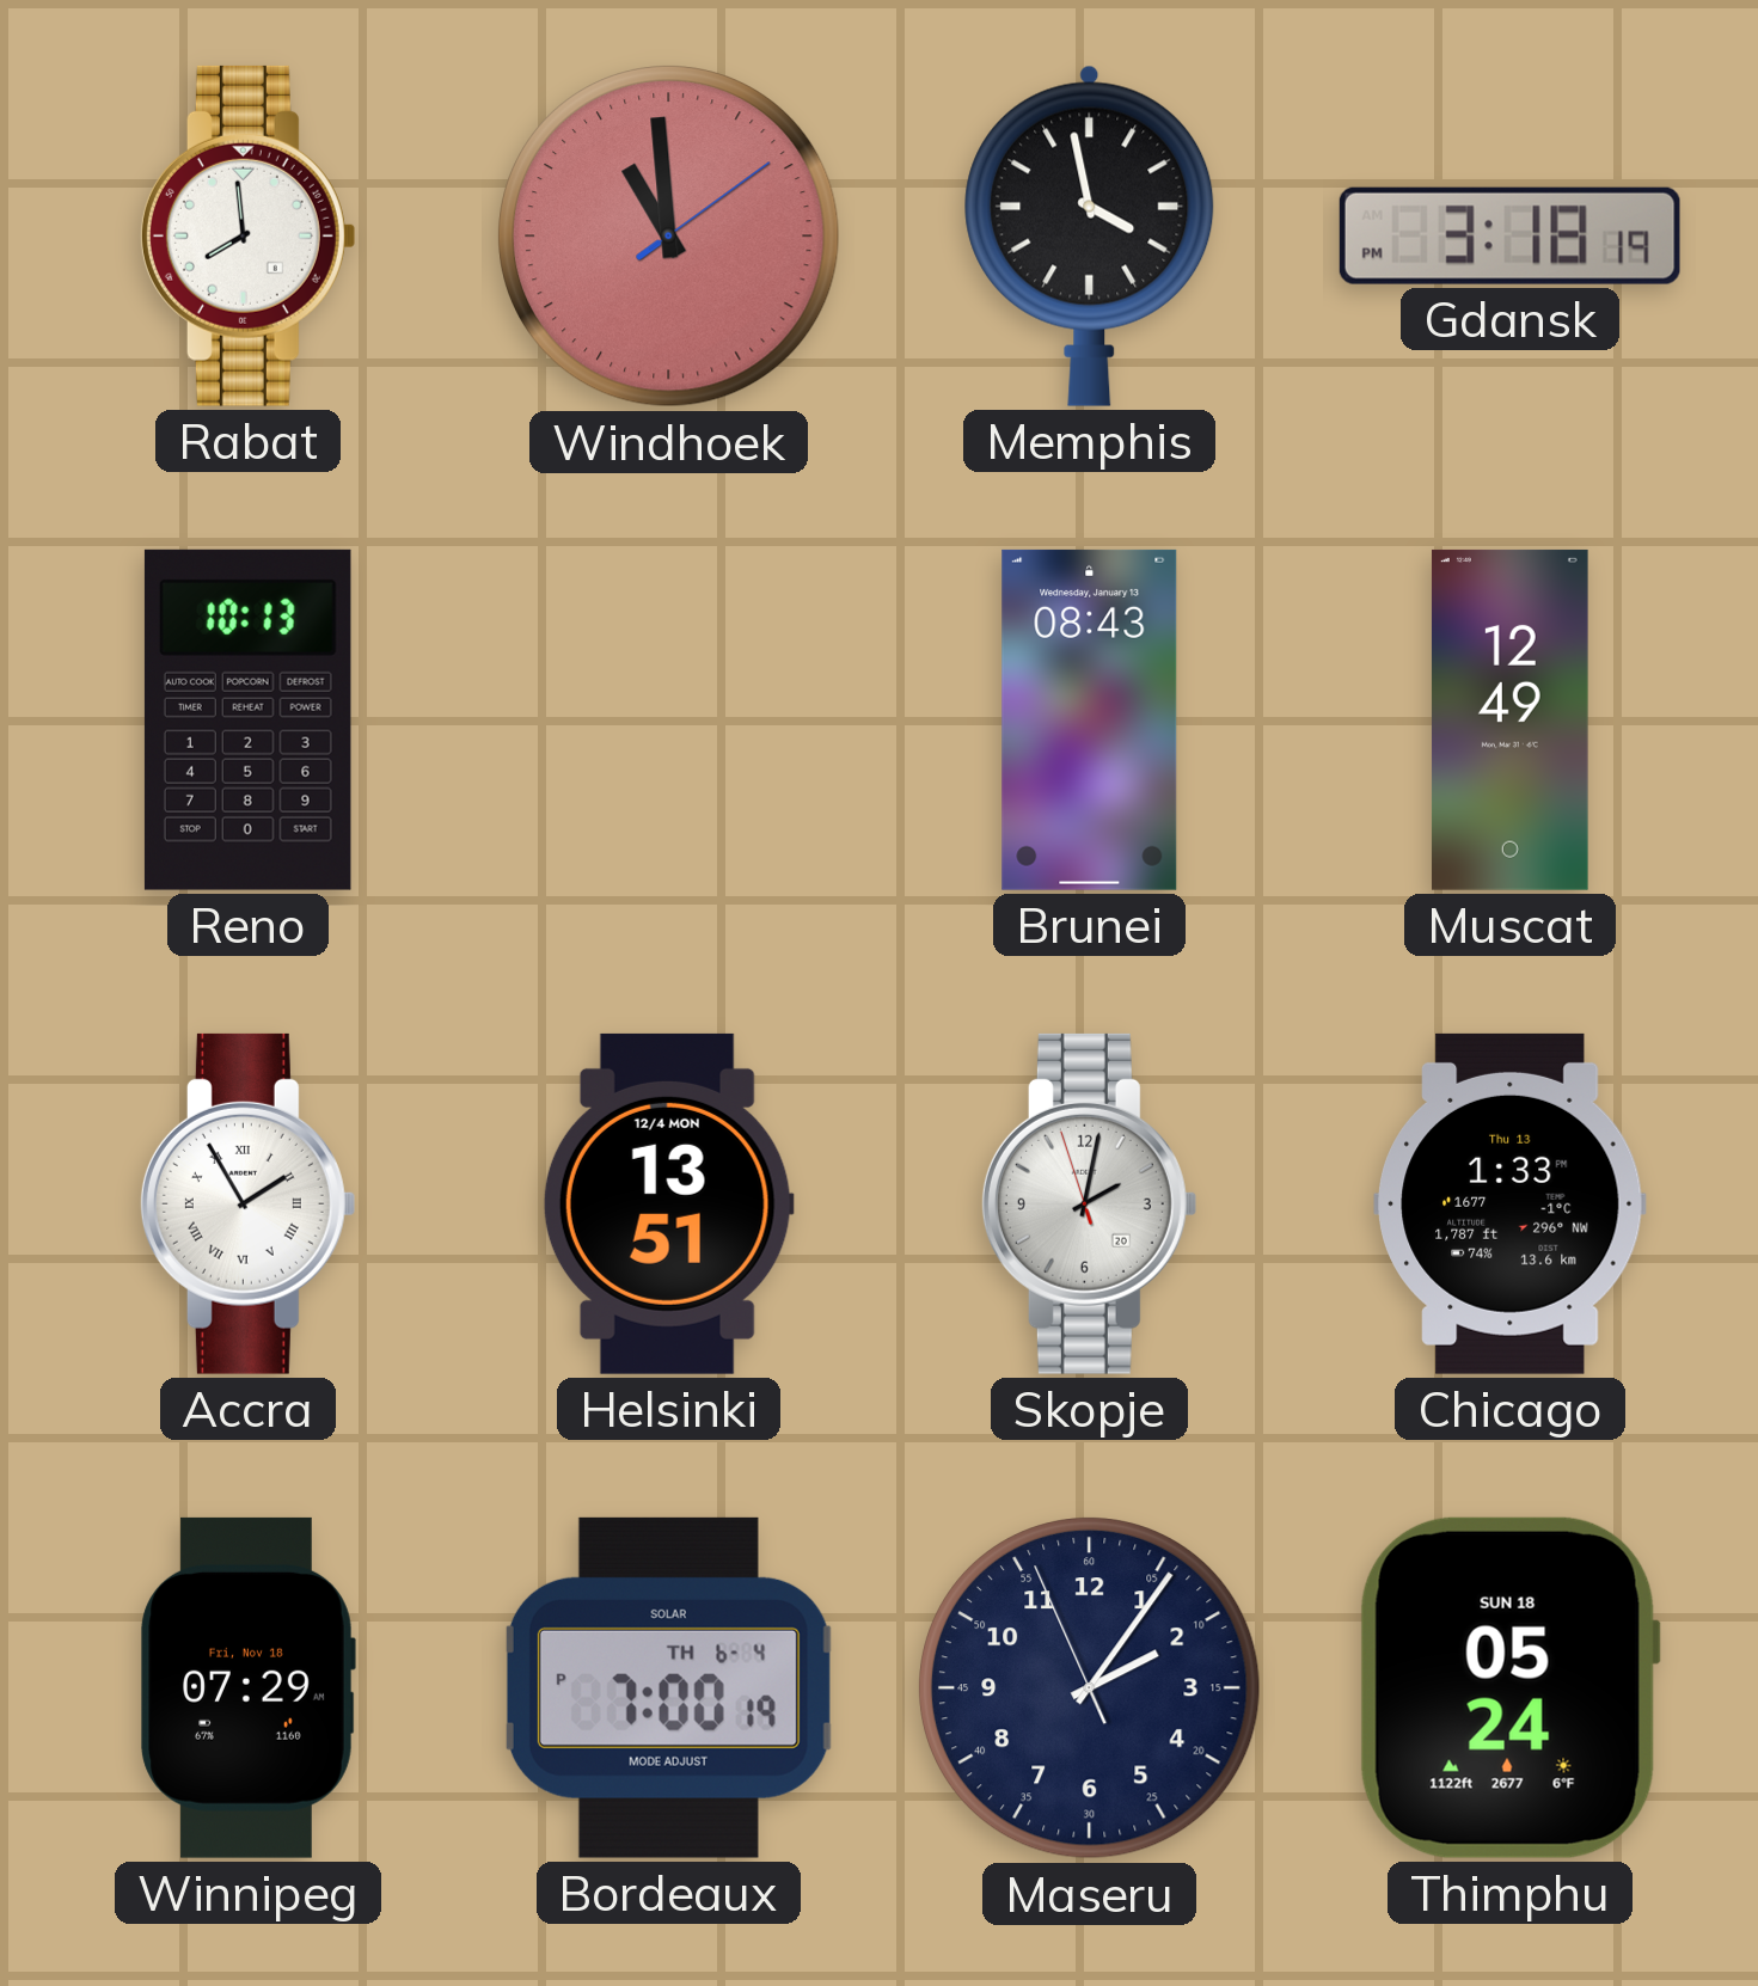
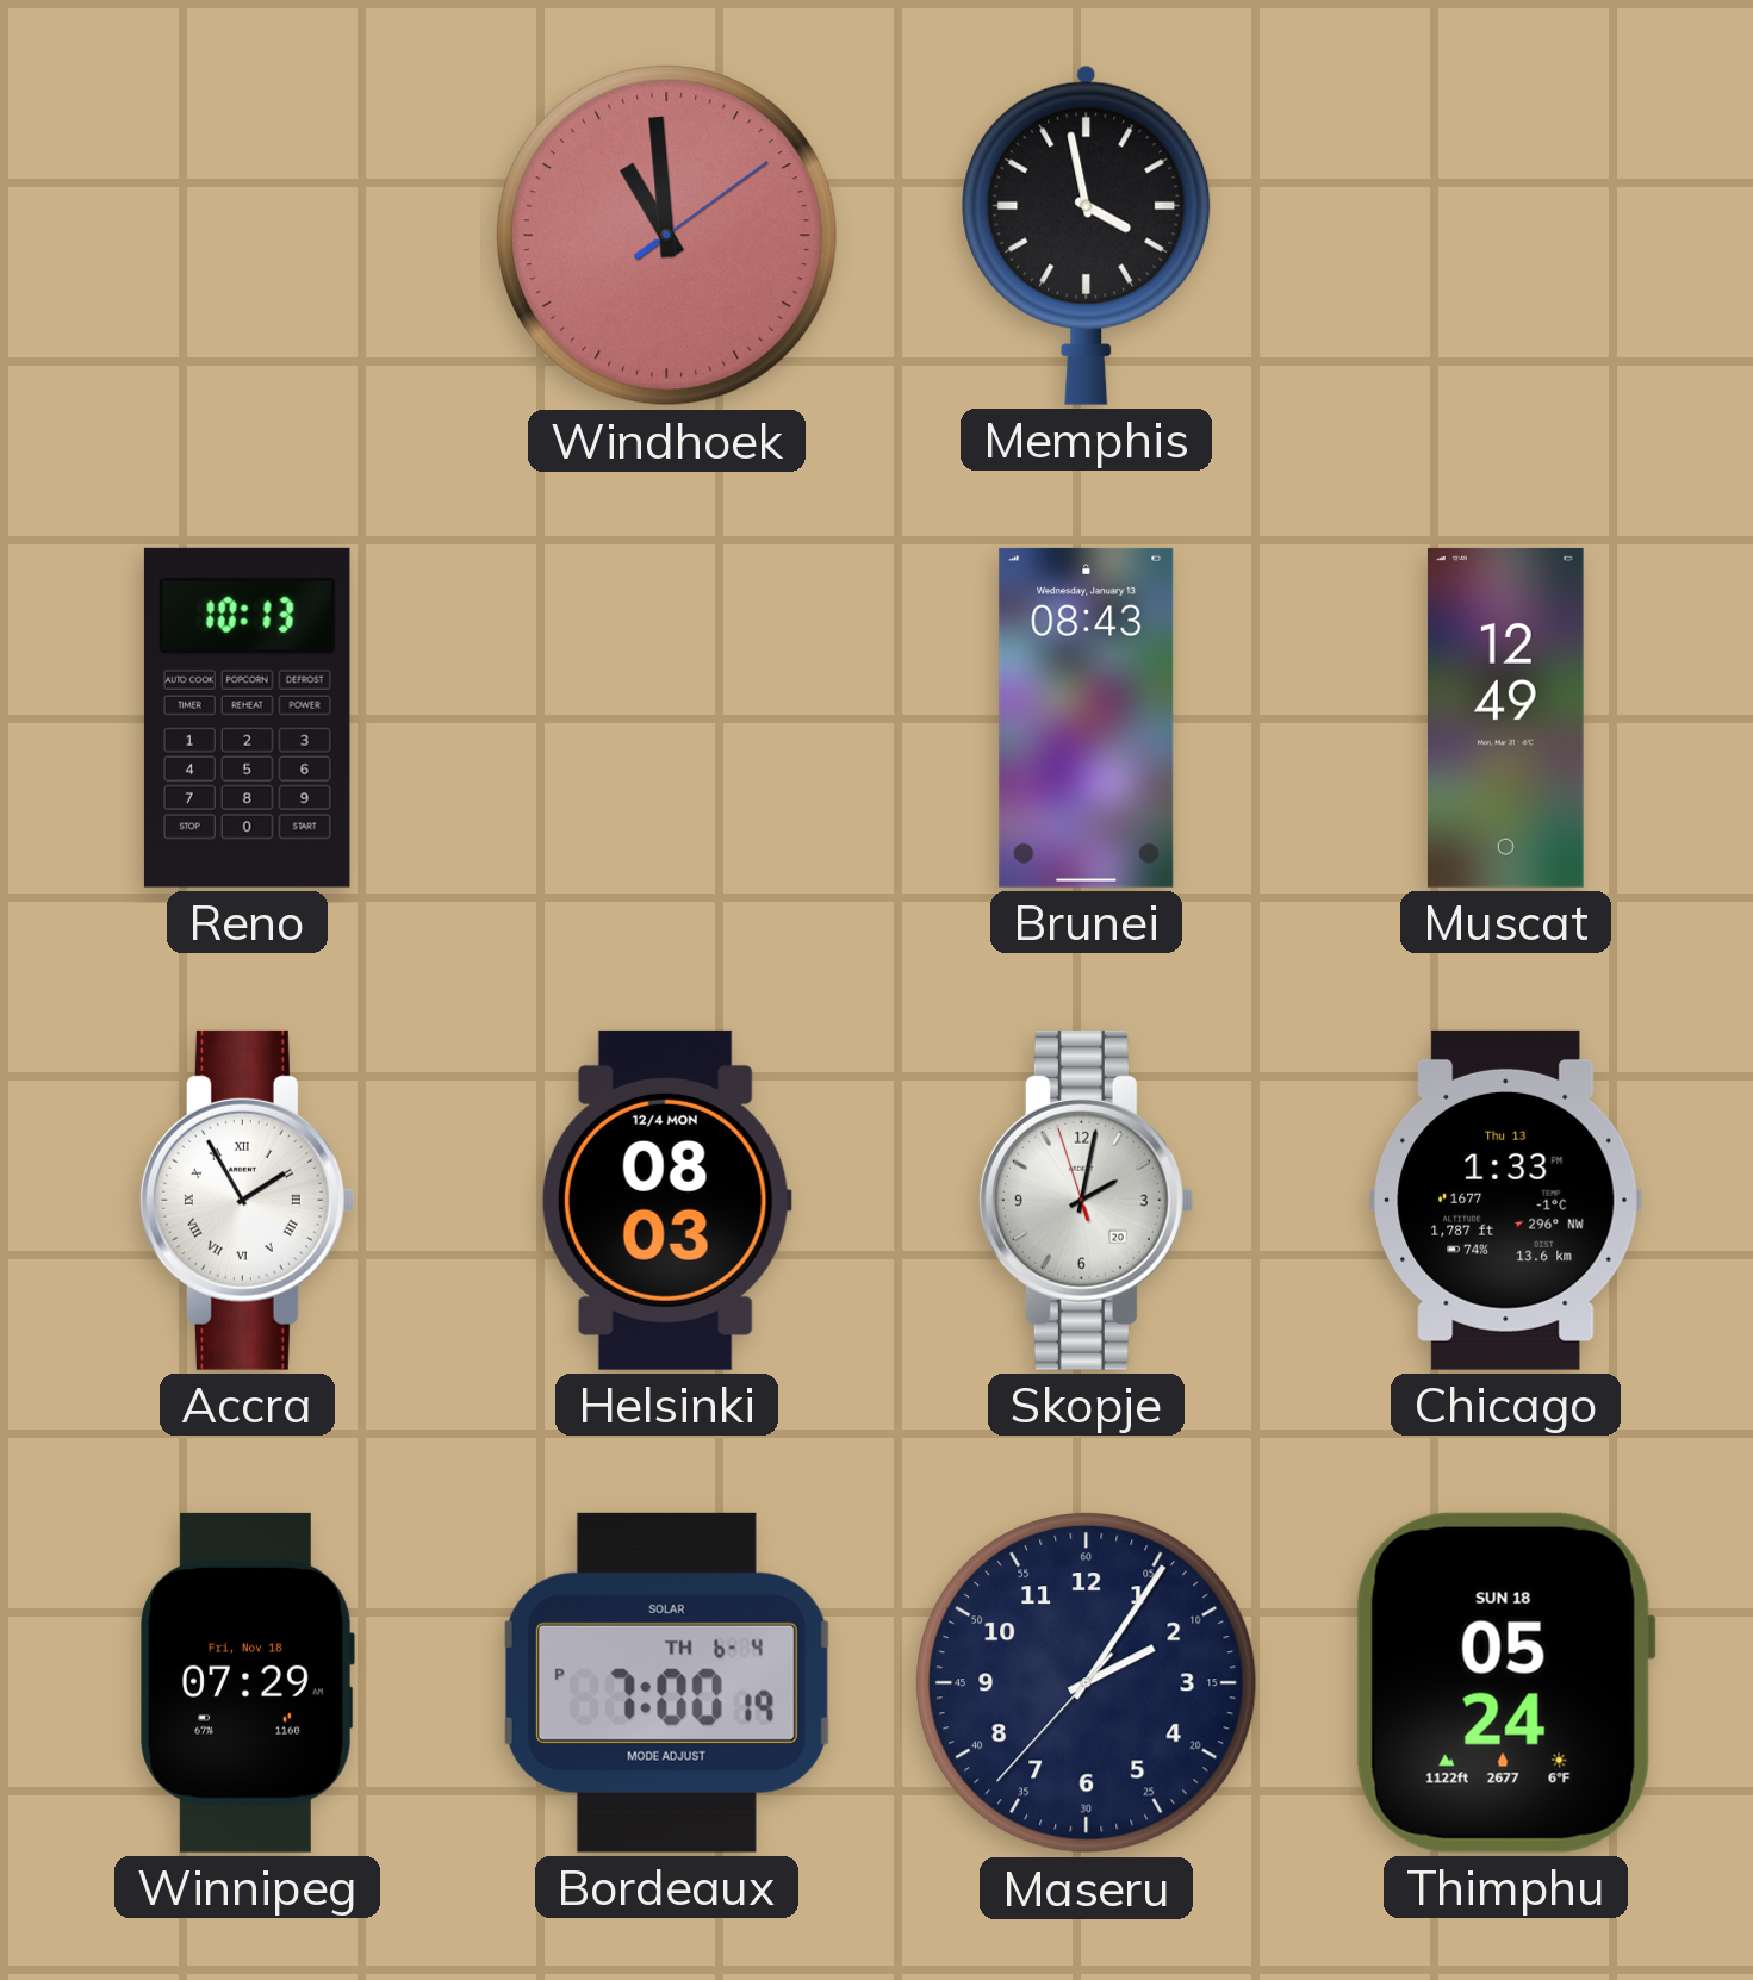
Rabat: 7:59 -> none
Gdansk: 3:18 -> none
Helsinki: 13:51 -> 08:03
Maseru: 2:05:56 -> 2:05:37
